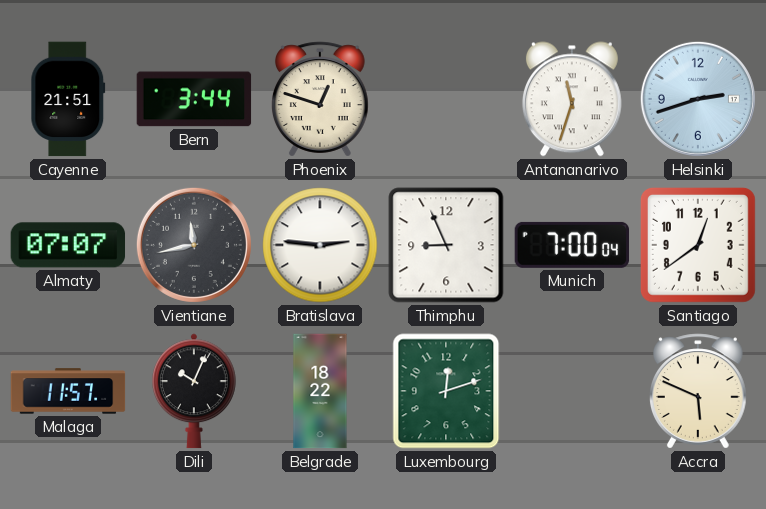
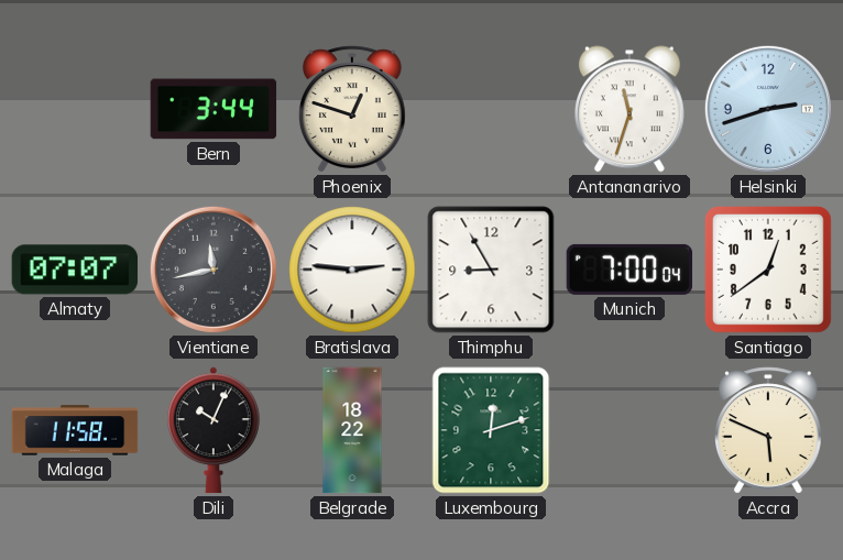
Cayenne: 21:51 -> none
Thimphu: 8:56 -> 8:55
Malaga: 11:57 -> 11:58
